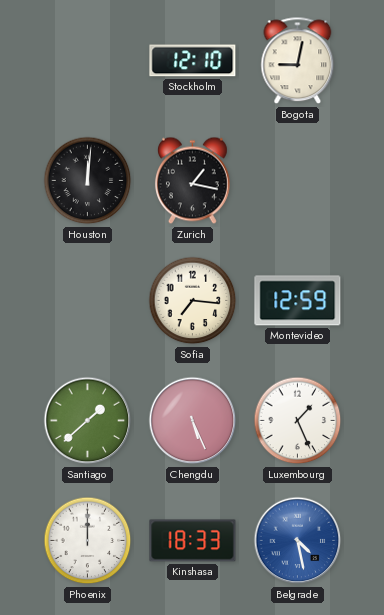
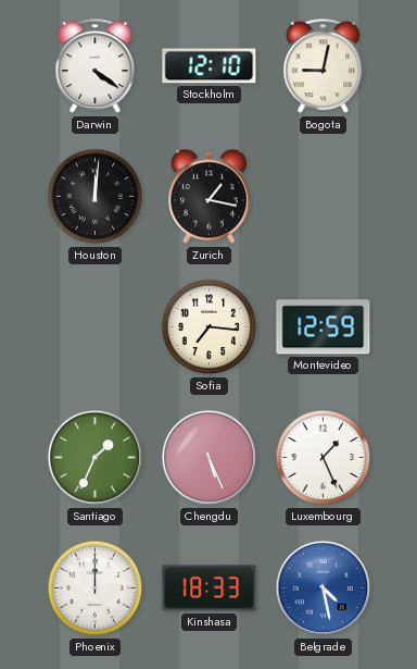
Darwin: none -> 4:21
Santiago: 1:38 -> 1:34
